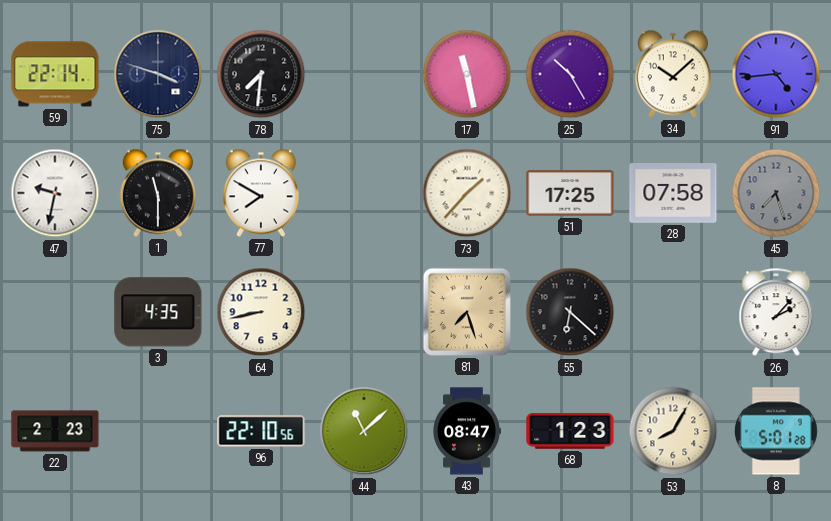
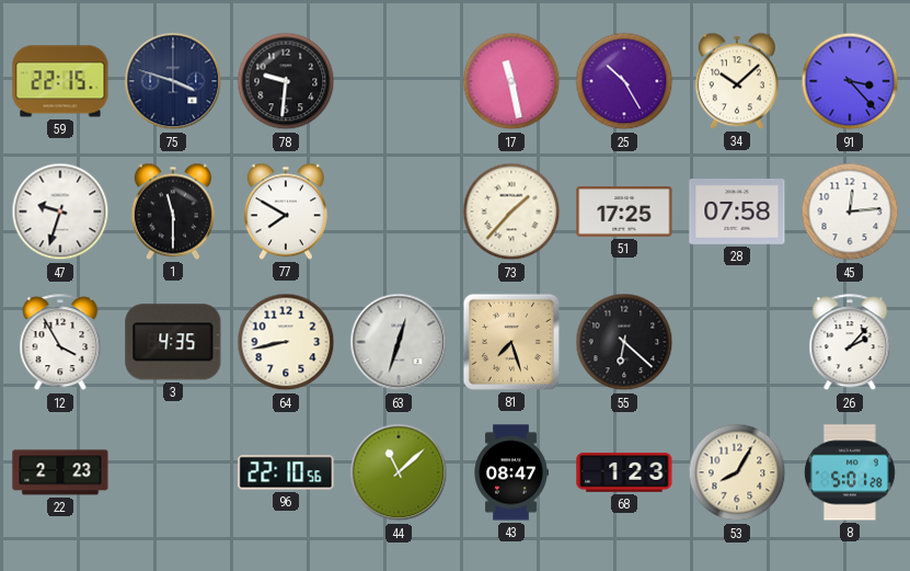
59: 22:14 -> 22:15
78: 7:31 -> 9:31
91: 4:44 -> 3:23
47: 9:32 -> 9:33
45: 7:27 -> 12:14
45 dial: grey -> white
12: none -> 3:55
63: none -> 12:33
